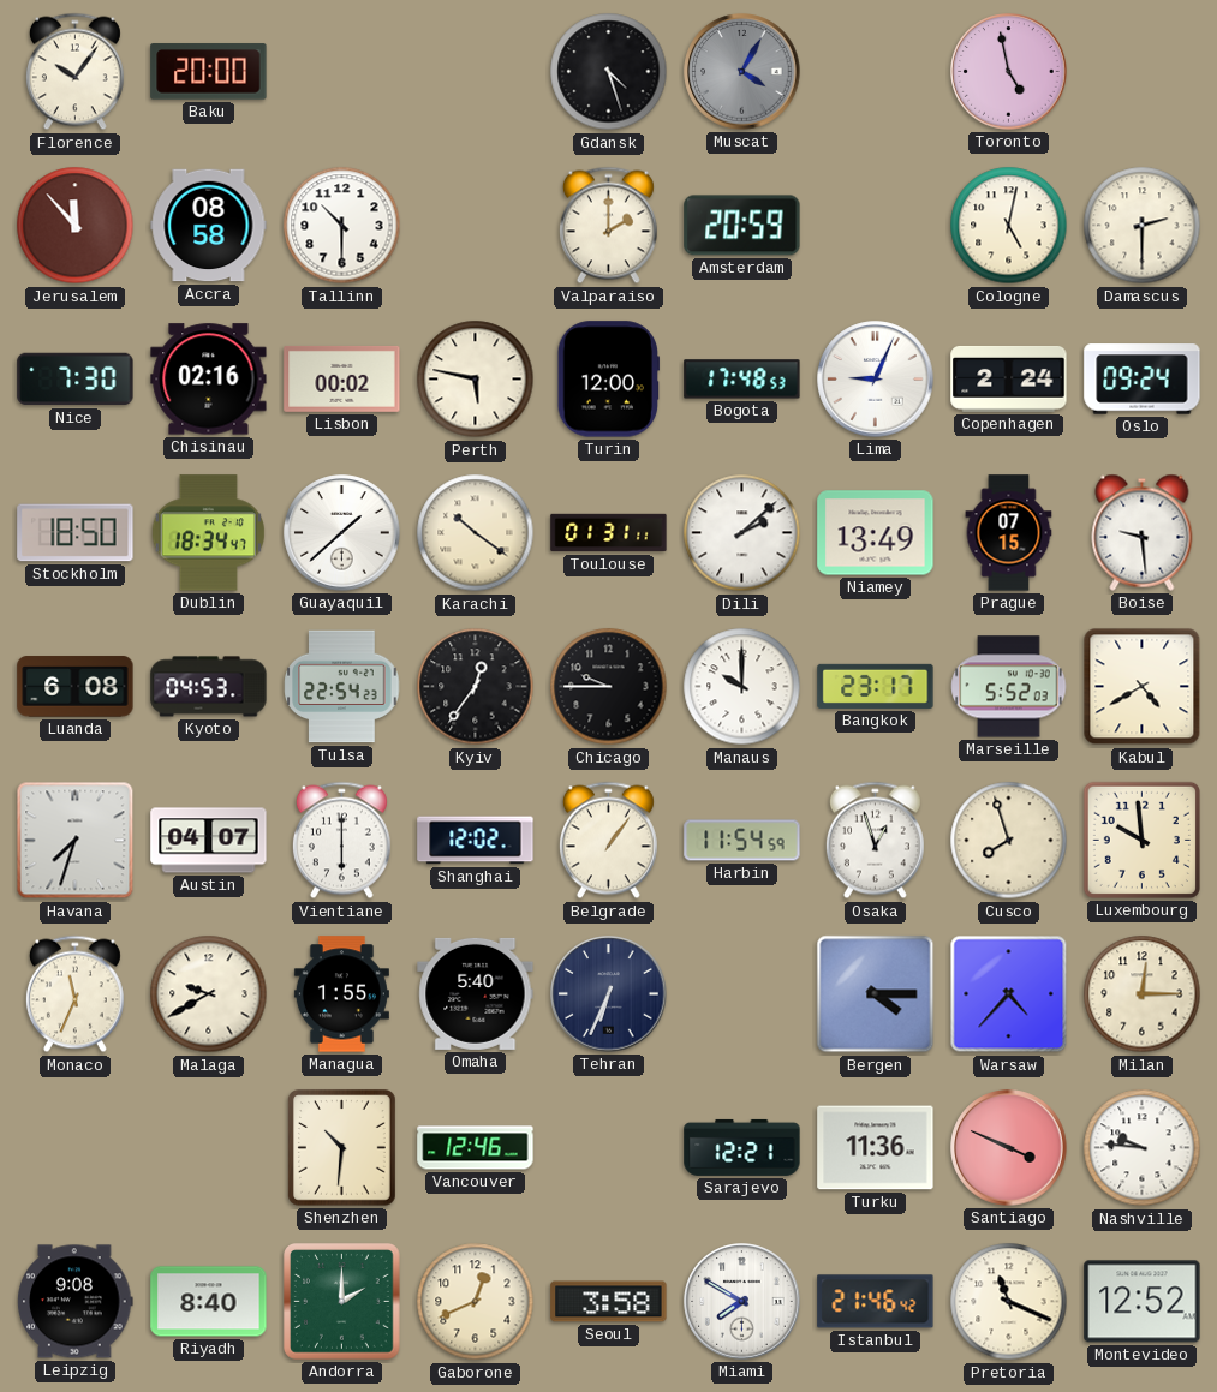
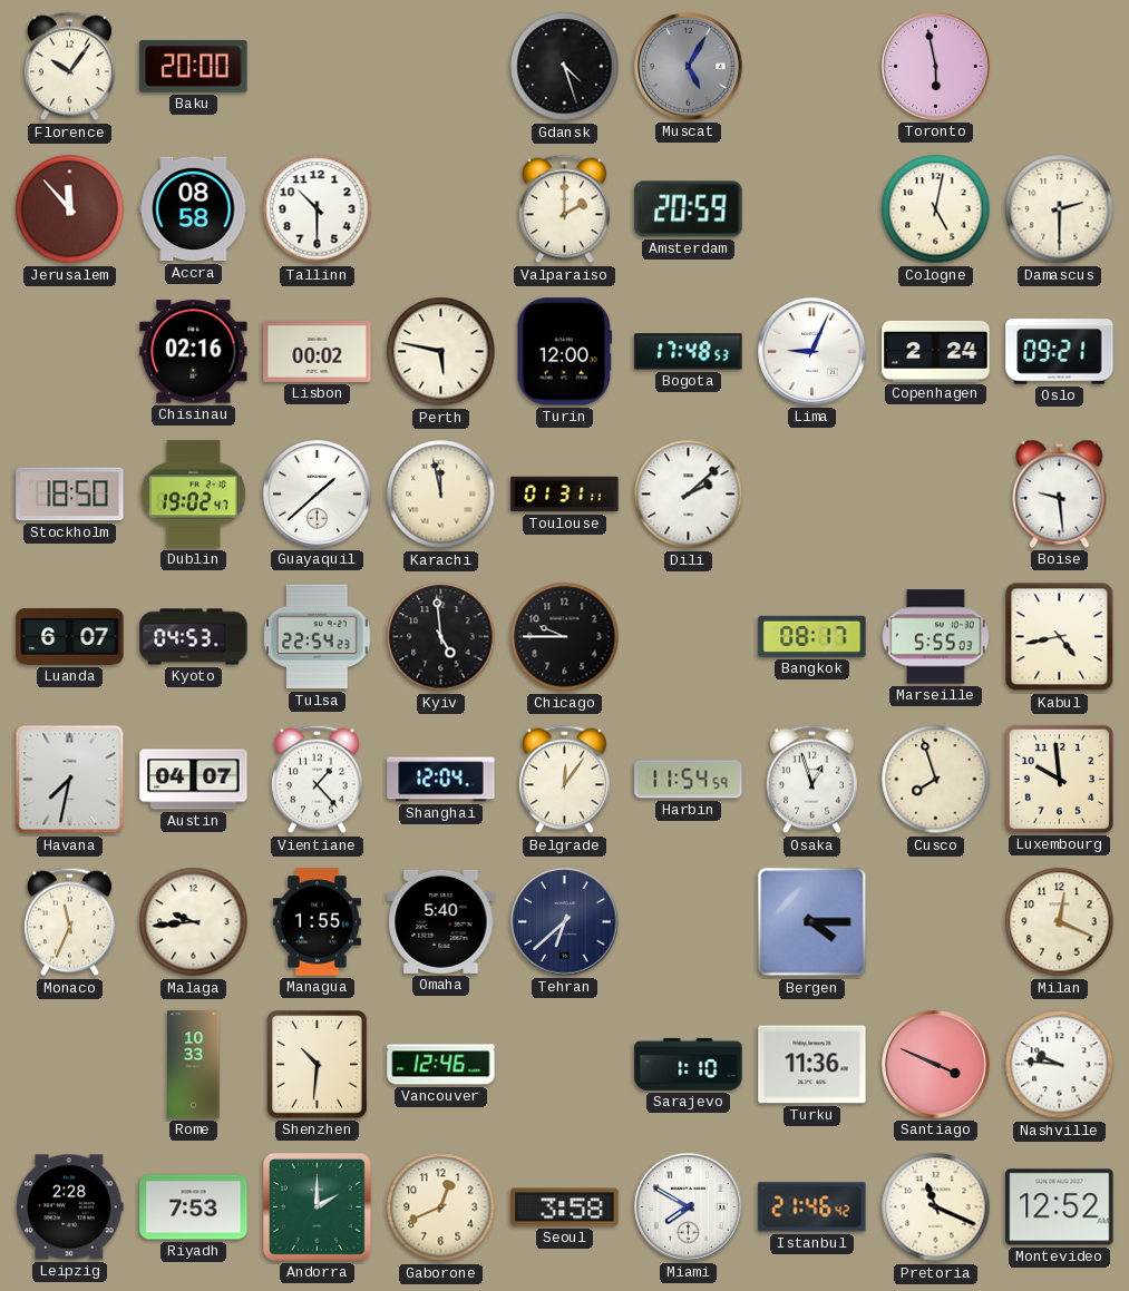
Muscat: 4:05 -> 5:05
Toronto: 4:58 -> 5:58
Nice: 7:30 -> none
Oslo: 09:24 -> 09:21
Dublin: 18:34 -> 19:02
Karachi: 10:21 -> 11:58
Niamey: 13:49 -> none
Prague: 07:15 -> none
Luanda: 6:08 -> 6:07
Kyiv: 12:36 -> 4:59
Manaus: 10:00 -> none
Bangkok: 23:17 -> 08:17
Marseille: 5:52 -> 5:55
Kabul: 4:40 -> 4:43
Havana: 7:33 -> 7:32
Vientiane: 6:00 -> 1:23
Shanghai: 12:02 -> 12:04
Belgrade: 1:06 -> 12:06
Malaga: 9:40 -> 9:44
Tehran: 6:34 -> 6:38
Warsaw: 4:37 -> none
Milan: 12:15 -> 12:19
Rome: none -> 10:33
Sarajevo: 12:21 -> 1:10
Leipzig: 9:08 -> 2:28
Riyadh: 8:40 -> 7:53
